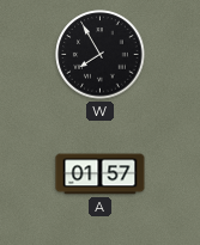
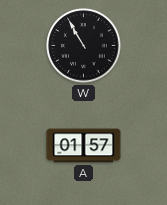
W: 7:55 -> 10:55
